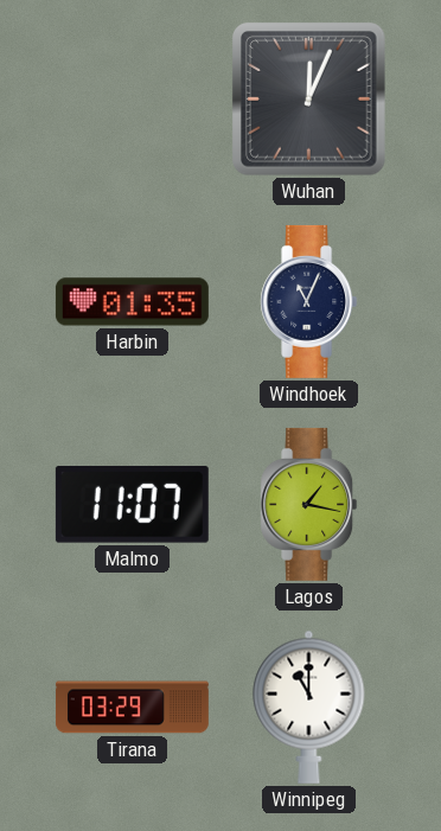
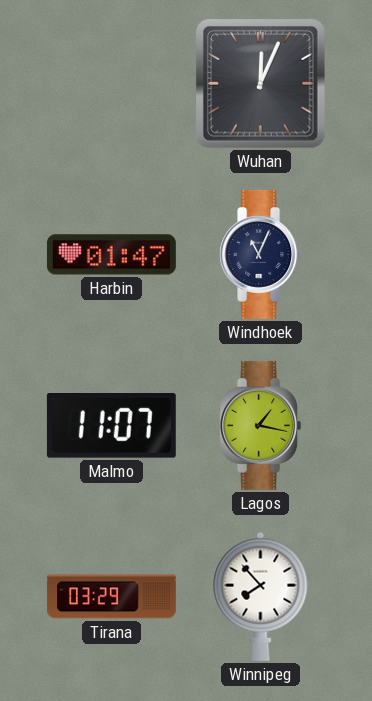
Harbin: 01:35 -> 01:47
Winnipeg: 11:00 -> 7:53
